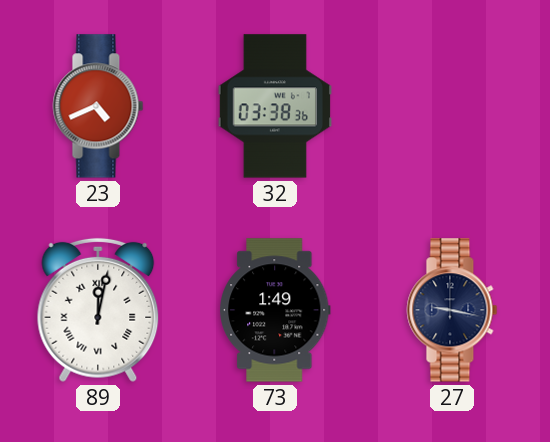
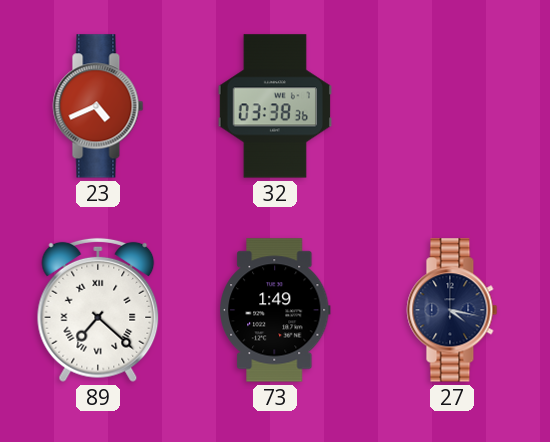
89: 12:02 -> 7:22
27: 9:17 -> 4:17
